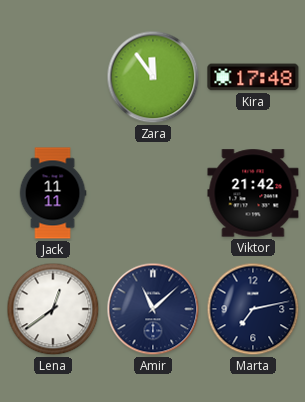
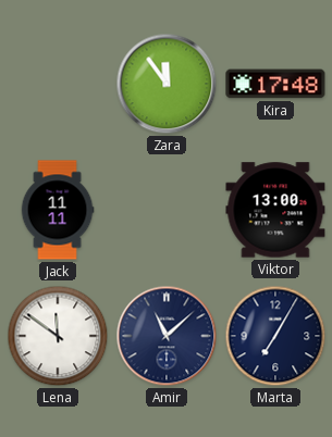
Viktor: 21:42 -> 13:00
Lena: 12:39 -> 11:51
Marta: 7:13 -> 7:05
